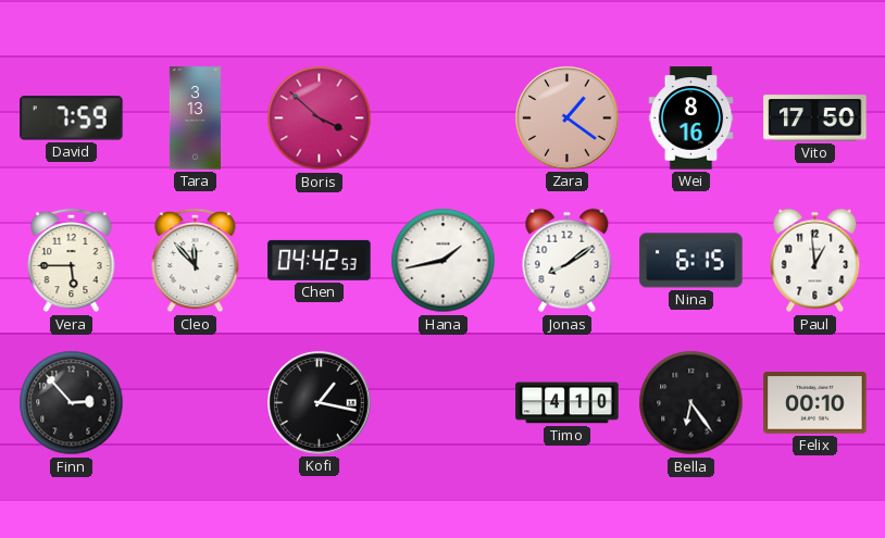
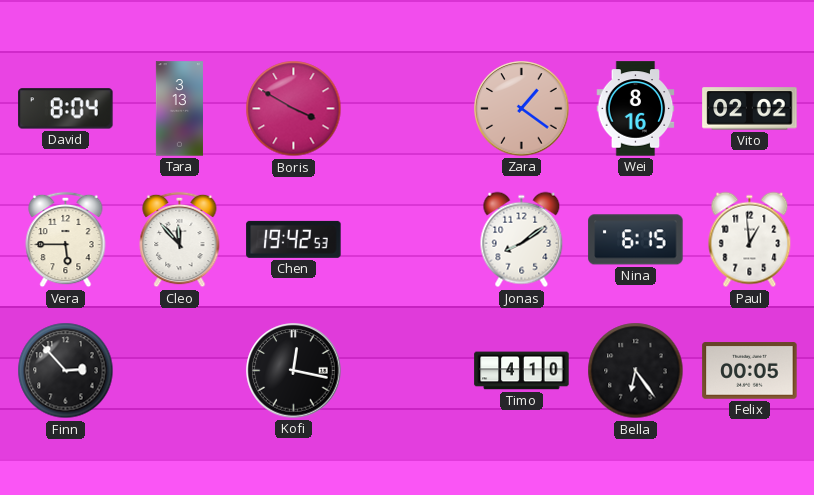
David: 7:59 -> 8:04
Boris: 3:52 -> 3:50
Vito: 17:50 -> 02:02
Chen: 04:42 -> 19:42
Hana: 1:43 -> none
Kofi: 1:17 -> 12:17
Felix: 00:10 -> 00:05
